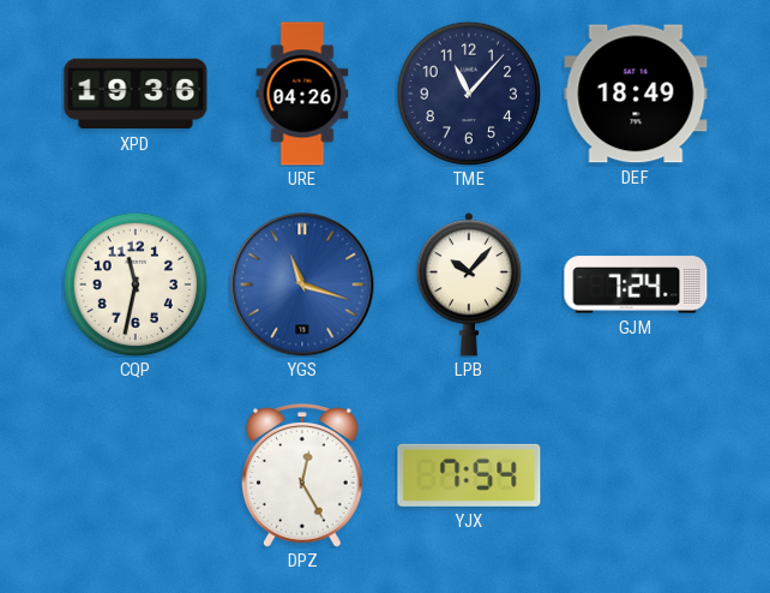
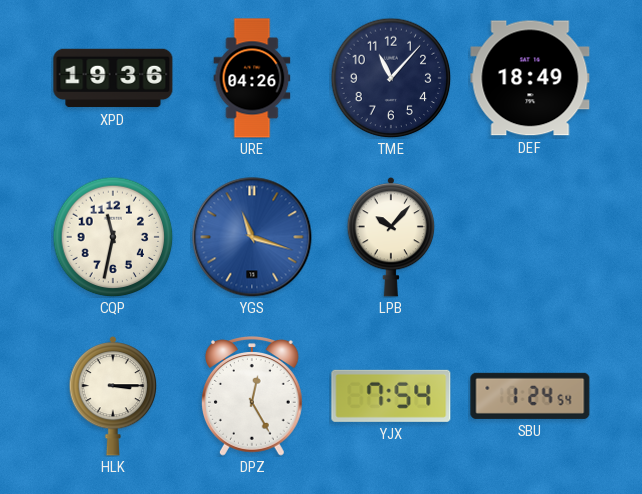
GJM: 7:24 -> none
HLK: none -> 3:15
SBU: none -> 1:24
